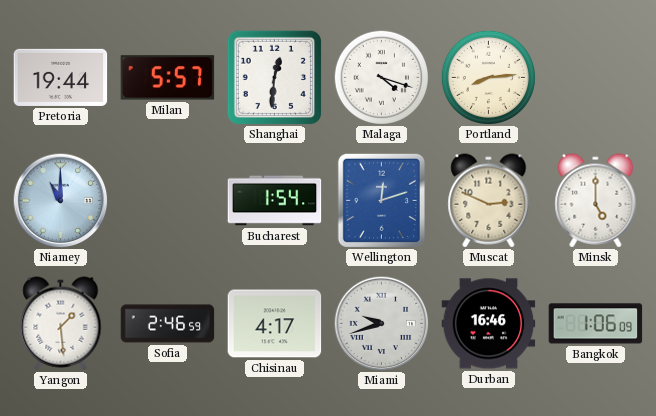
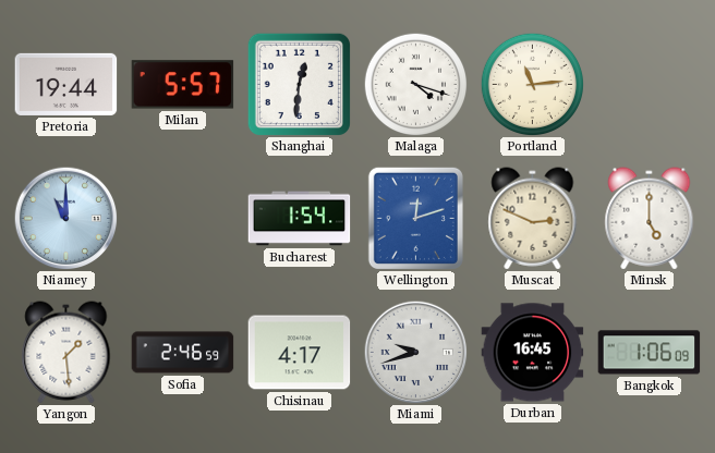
Portland: 8:14 -> 11:14
Durban: 16:46 -> 16:45
